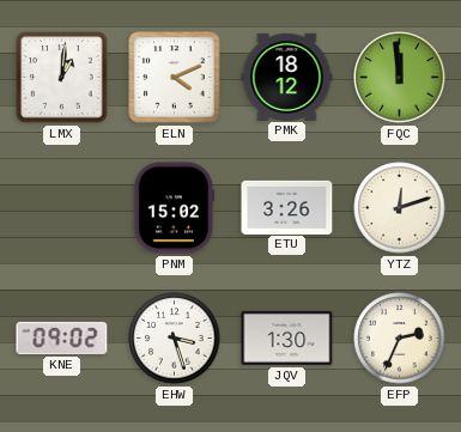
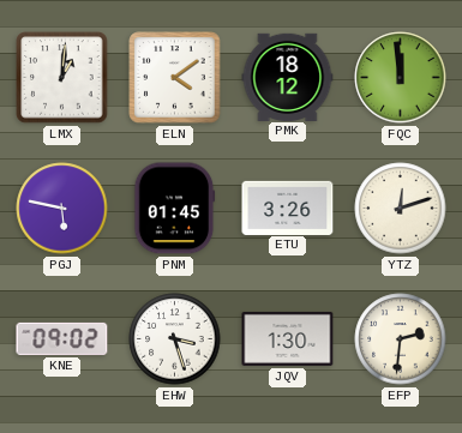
ELN: 4:11 -> 4:09
PGJ: none -> 5:47
PNM: 15:02 -> 01:45
EFP: 2:34 -> 2:31
